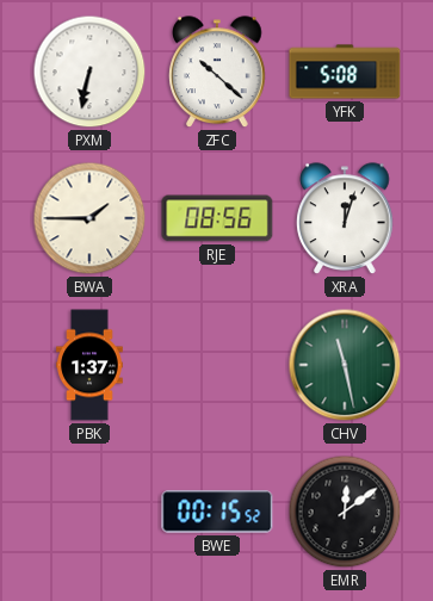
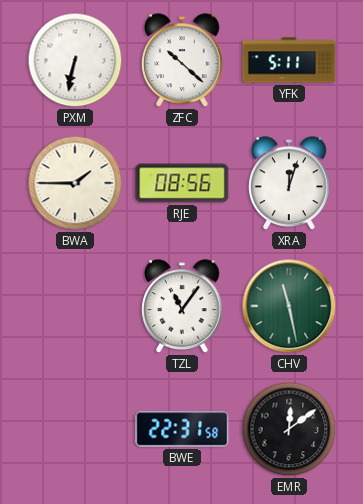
YFK: 5:08 -> 5:11
PBK: 1:37 -> none
TZL: none -> 11:06
BWE: 00:15 -> 22:31
